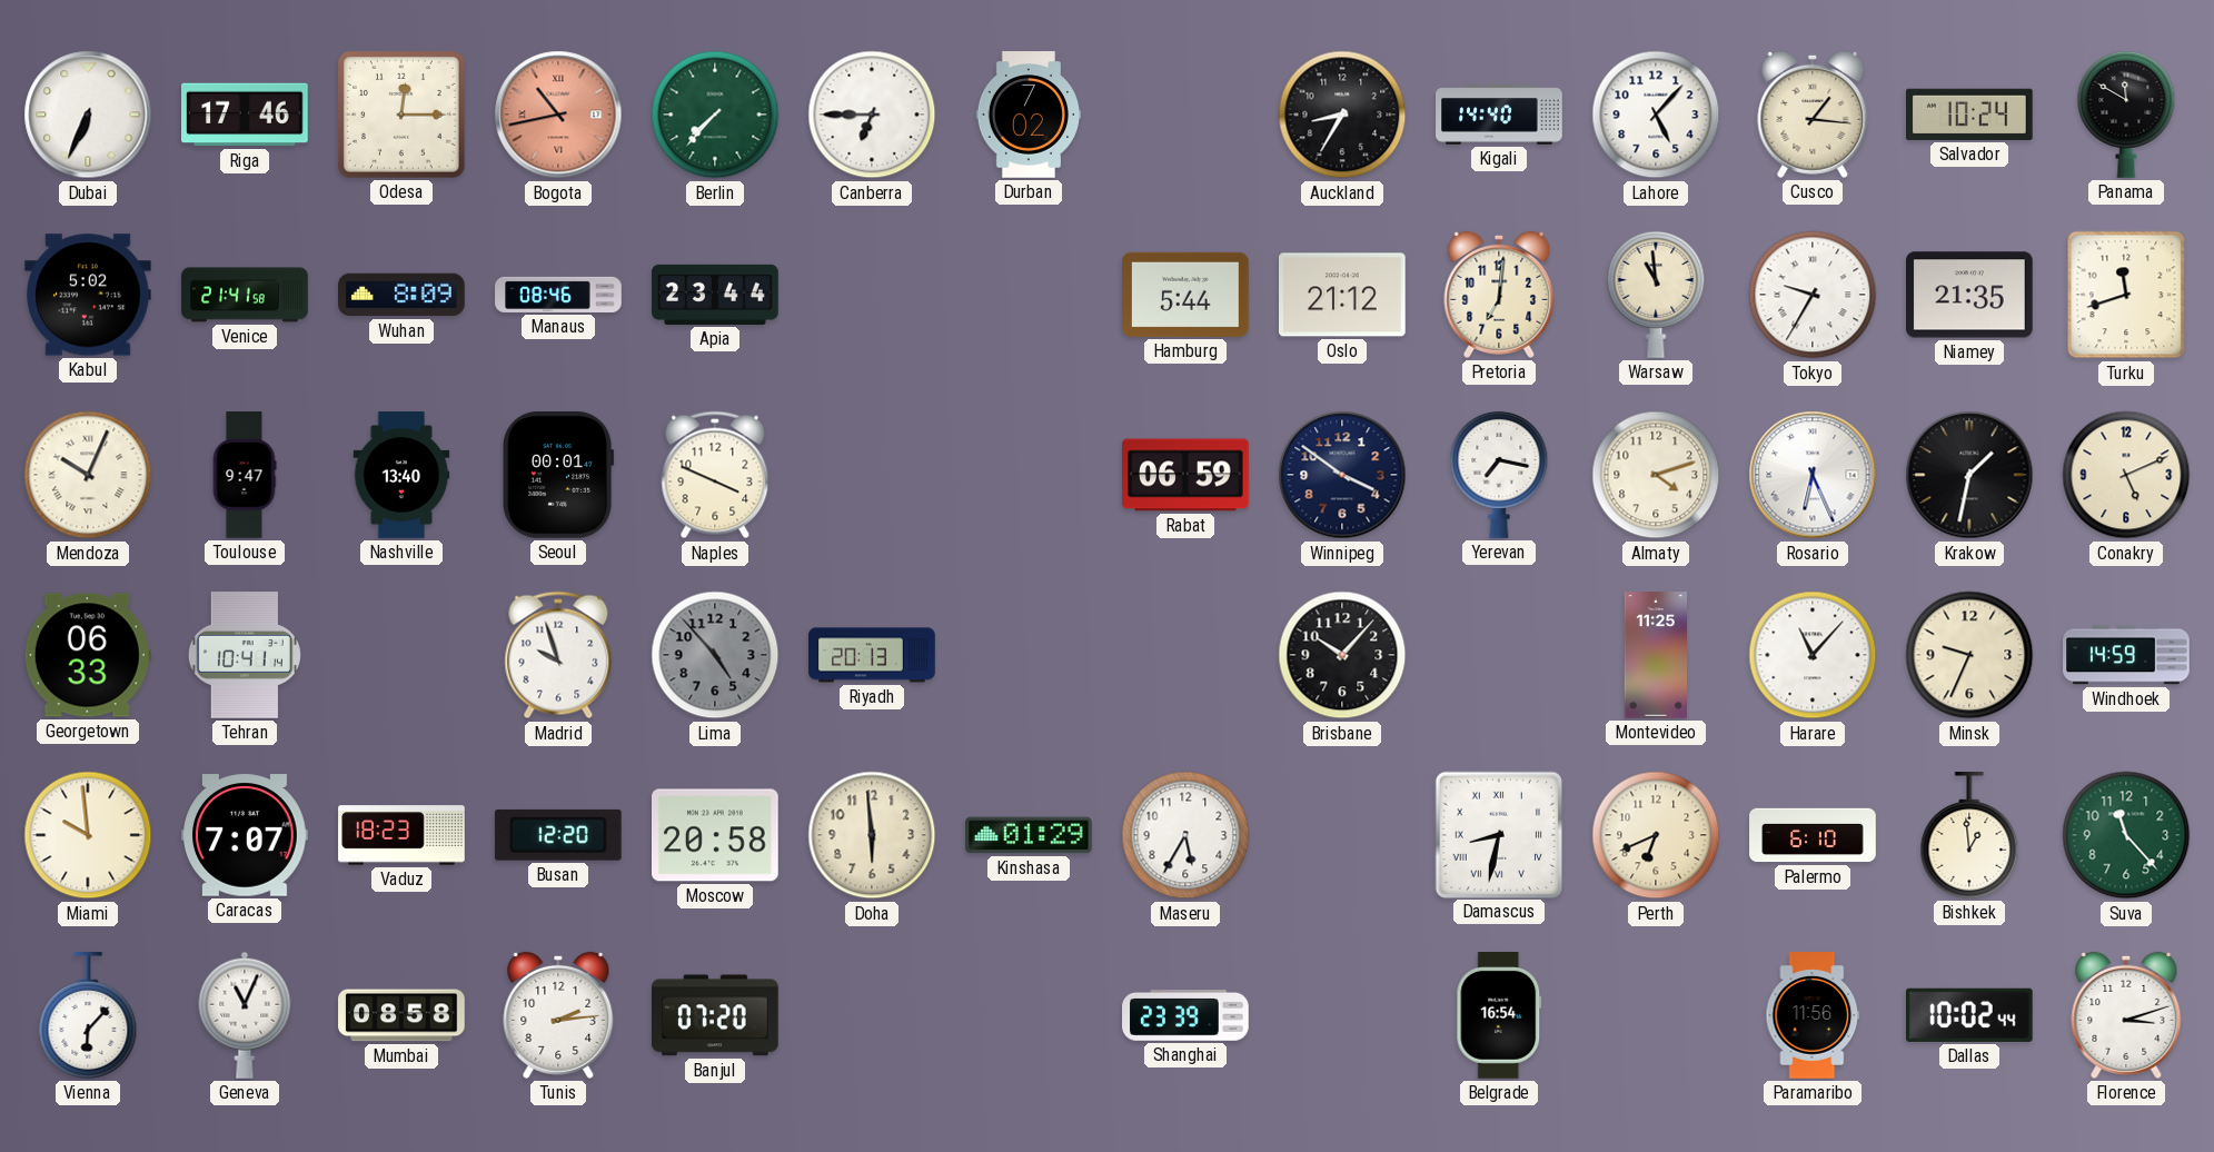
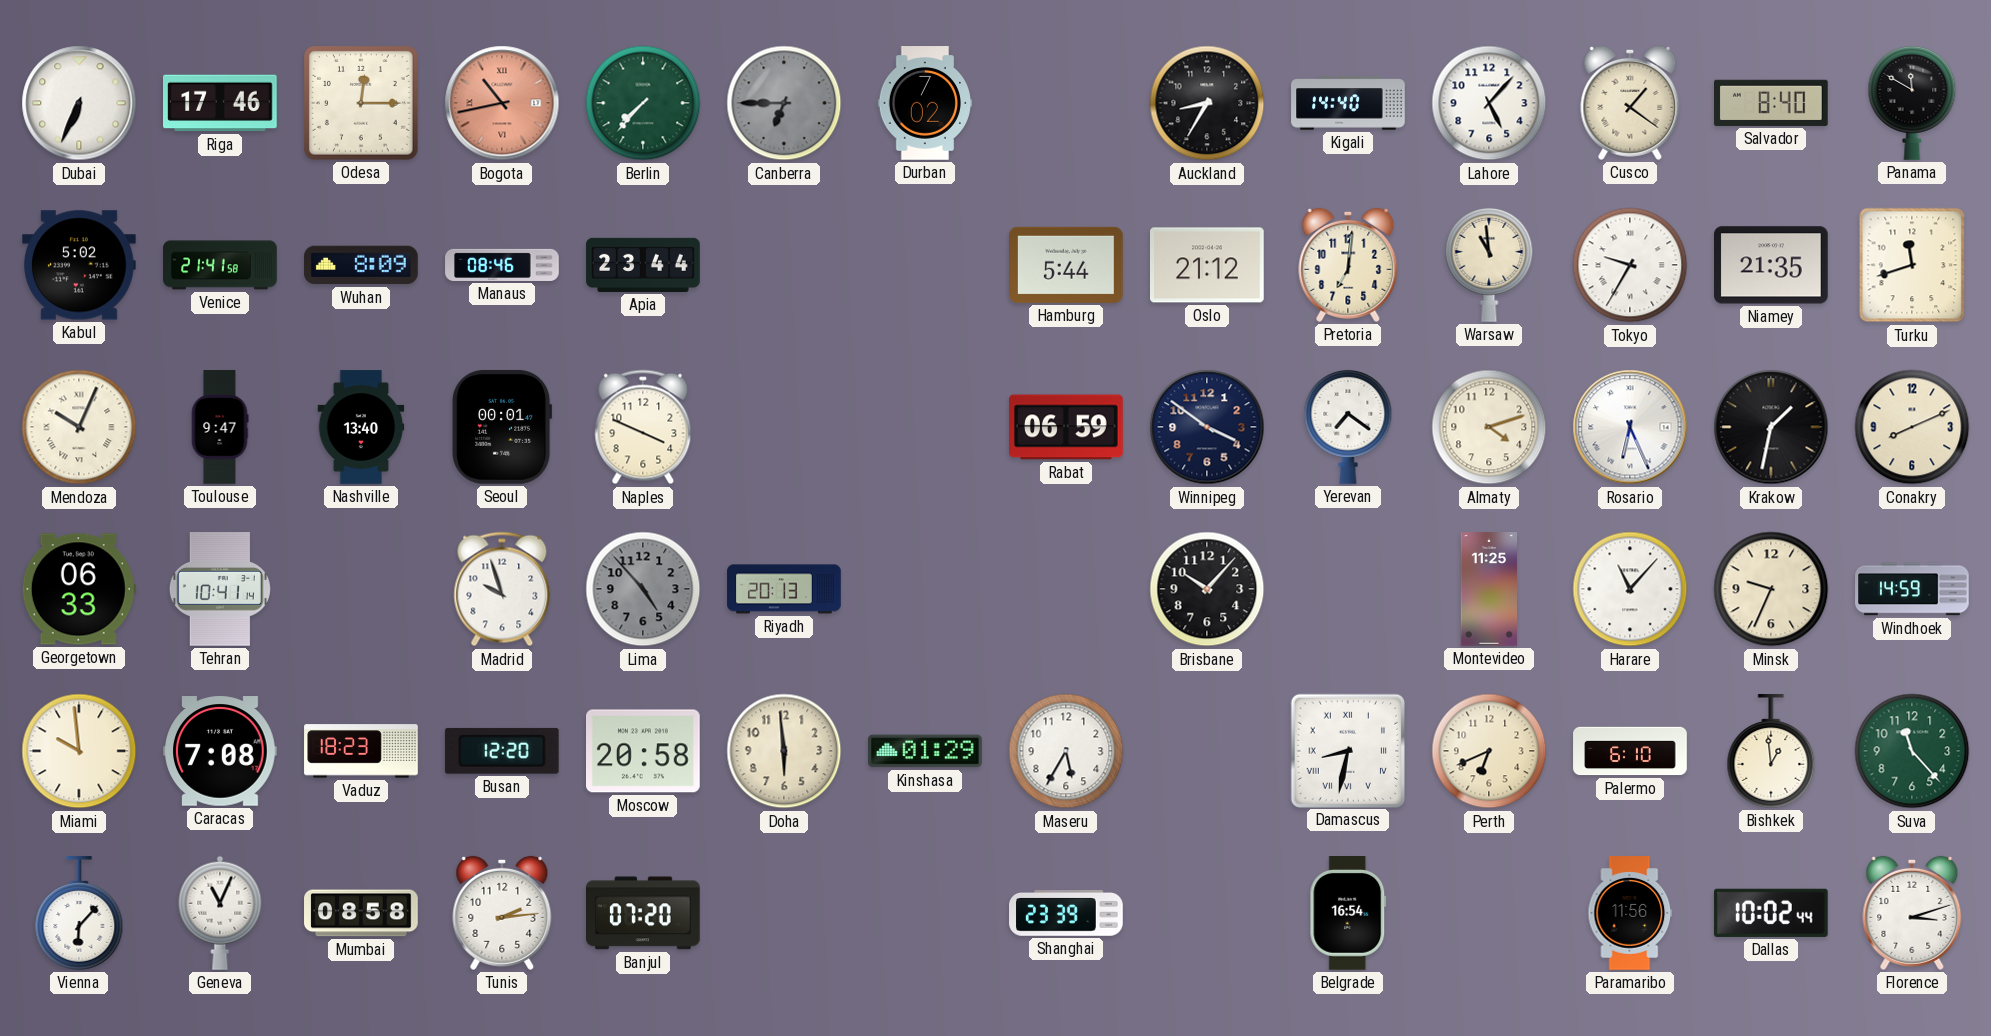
Canberra dial: white -> grey
Cusco: 1:16 -> 1:21
Salvador: 10:24 -> 8:40
Yerevan: 7:17 -> 7:21
Conakry: 5:11 -> 8:11
Caracas: 7:07 -> 7:08
